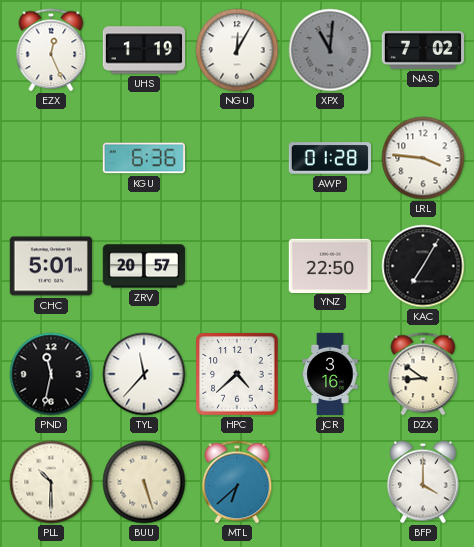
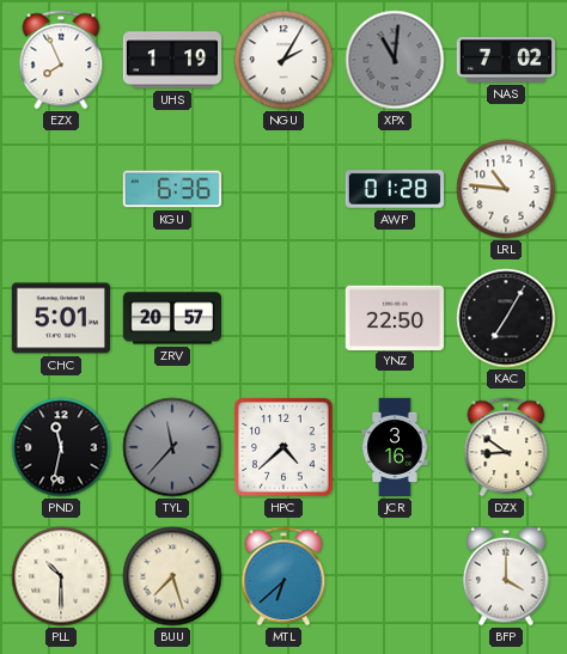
EZX: 12:26 -> 7:56
NGU: 12:05 -> 2:05
LRL: 3:46 -> 10:46
TYL dial: white -> grey
BUU: 5:27 -> 7:27
